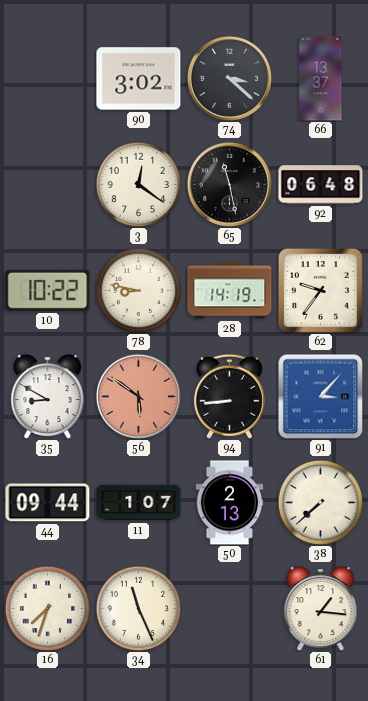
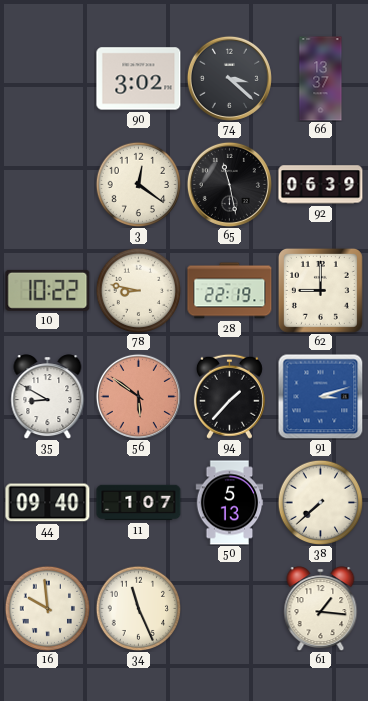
92: 06:48 -> 06:39
28: 14:19 -> 22:19
62: 9:36 -> 9:00
94: 8:44 -> 1:37
91: 3:07 -> 3:12
44: 09:44 -> 09:40
50: 2:13 -> 5:13
16: 7:33 -> 9:59
